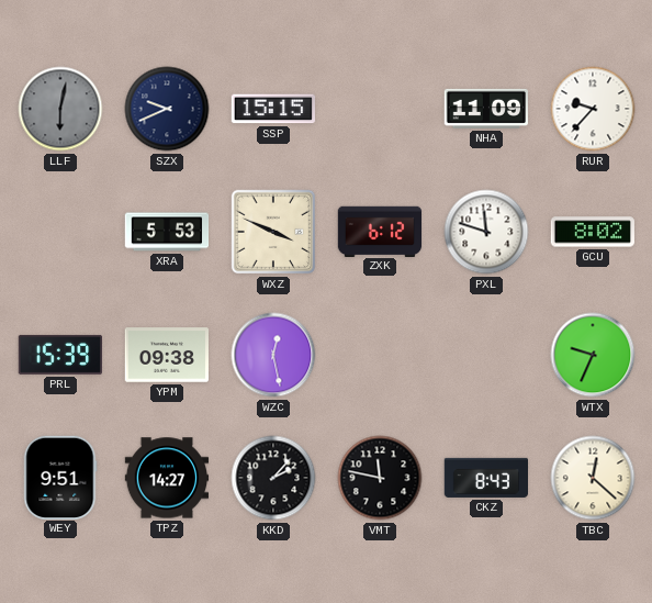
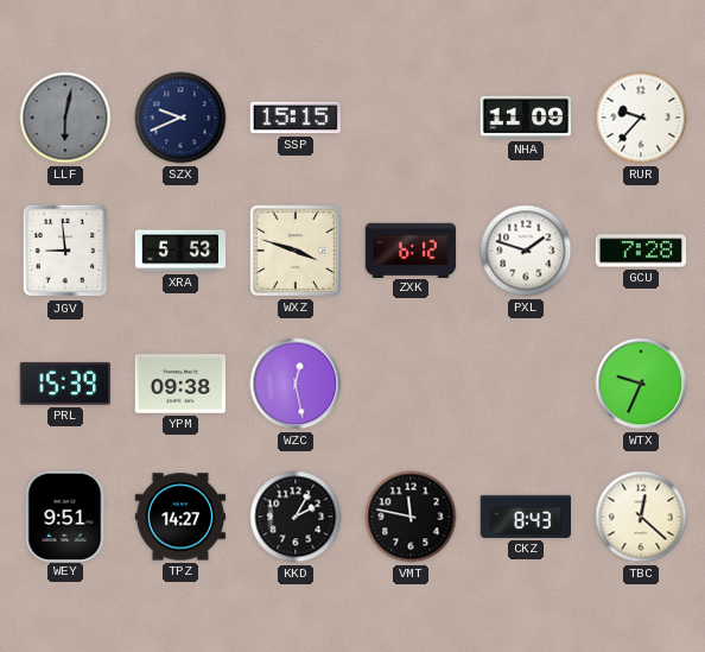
JGV: none -> 8:59
WXZ: 3:49 -> 3:48
PXL: 11:48 -> 1:48
GCU: 8:02 -> 7:28
KKD: 2:07 -> 2:05
